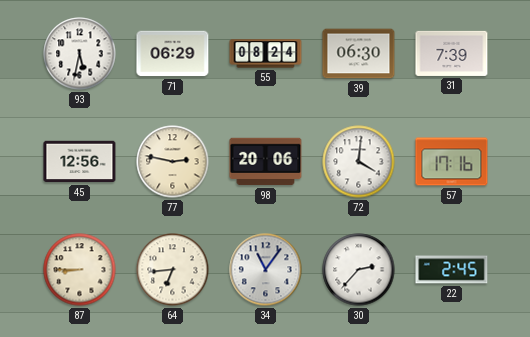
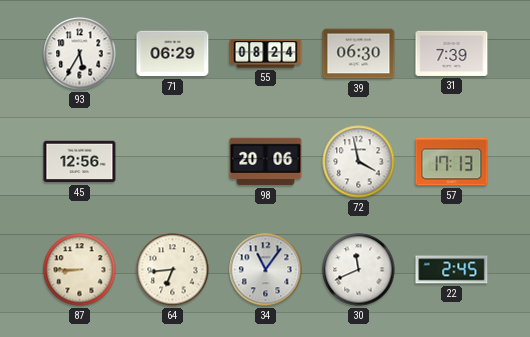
93: 5:32 -> 5:35
77: 2:47 -> none
72: 4:01 -> 3:58
57: 17:16 -> 17:13
30: 2:37 -> 11:41
